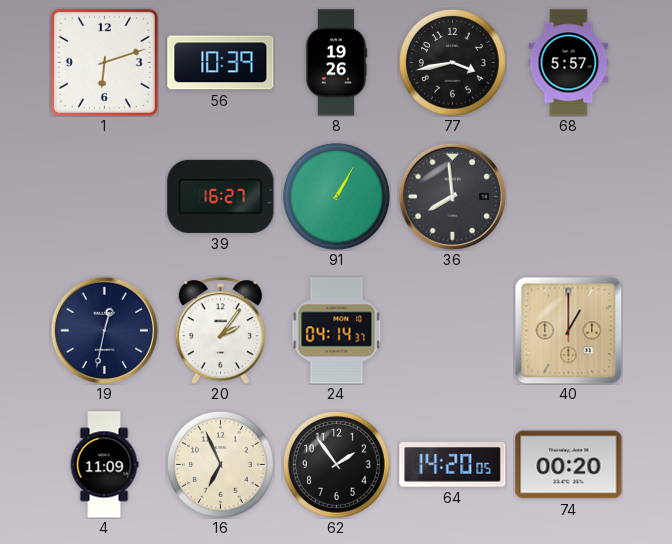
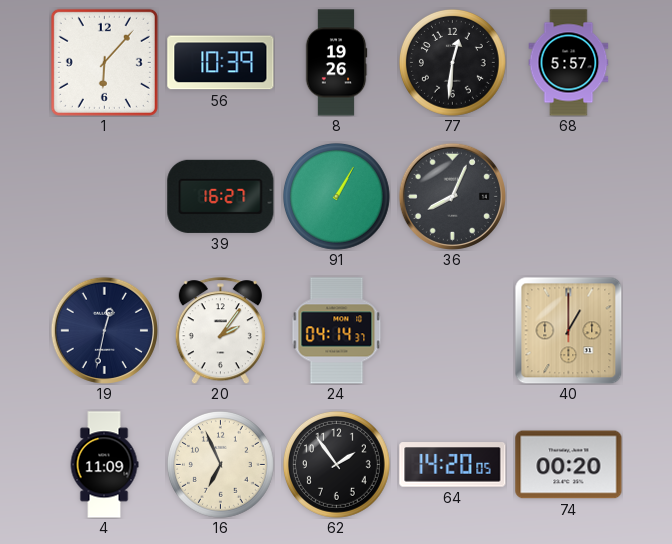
1: 6:12 -> 6:07
77: 3:43 -> 12:31
36: 7:59 -> 8:04
